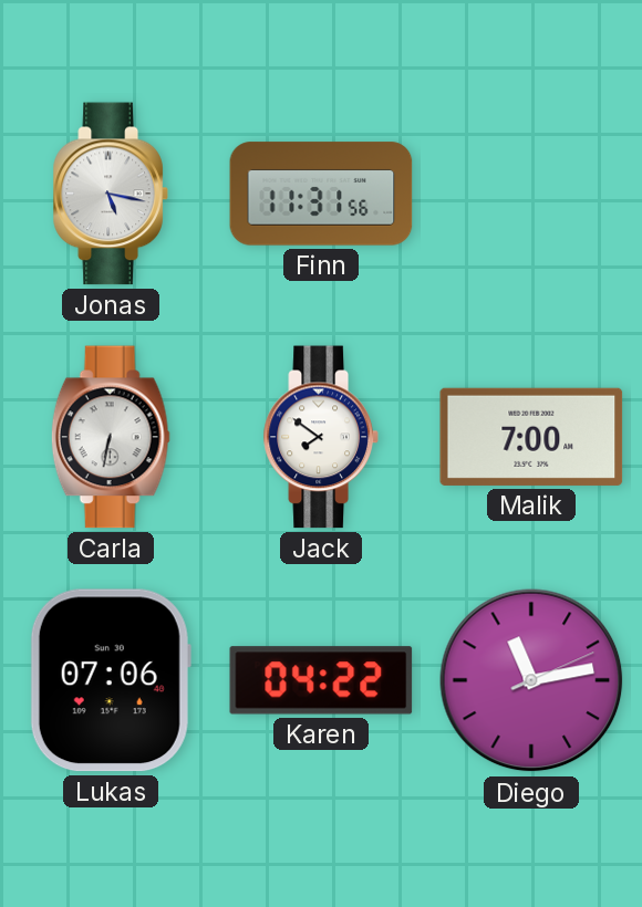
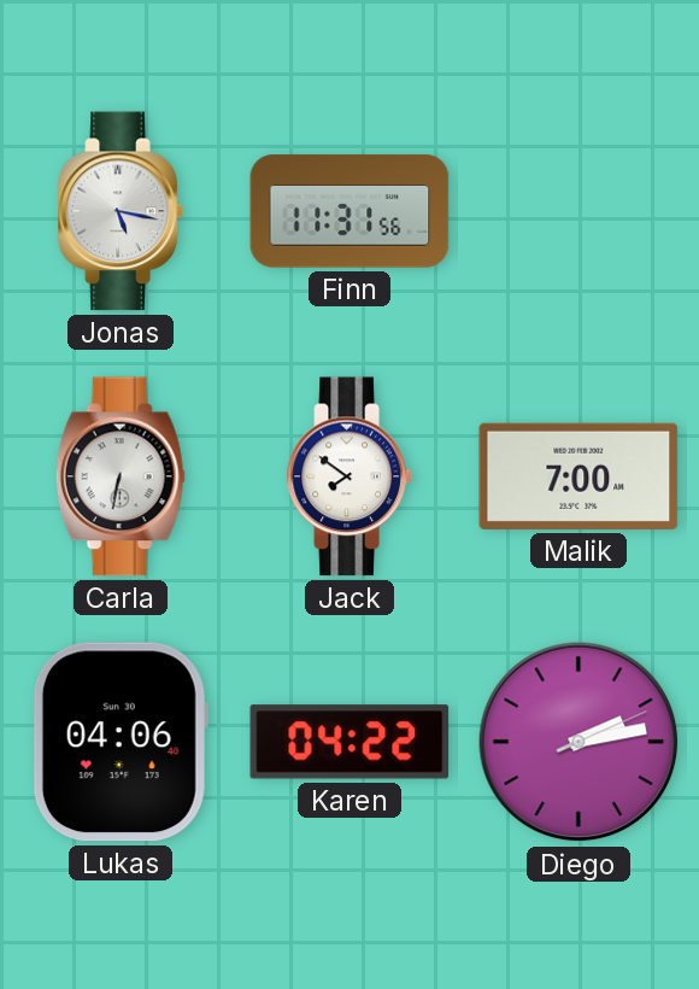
Lukas: 07:06 -> 04:06
Diego: 11:13 -> 2:13
